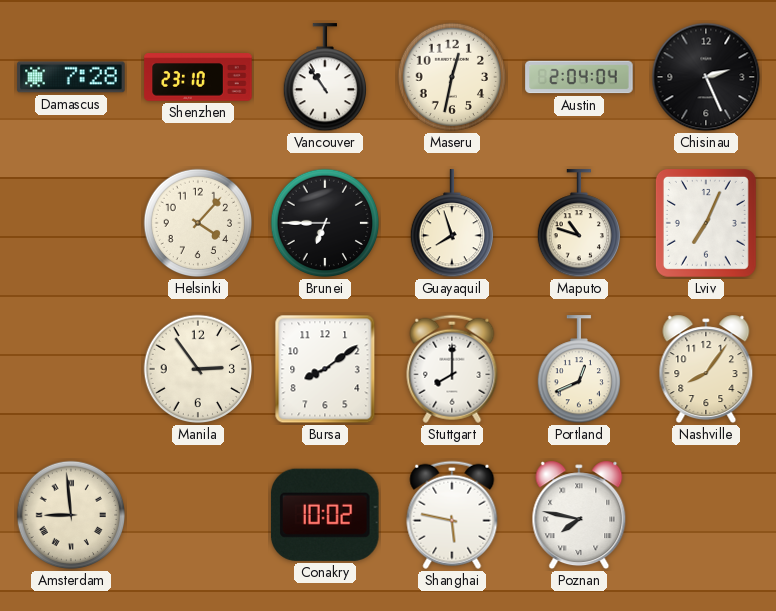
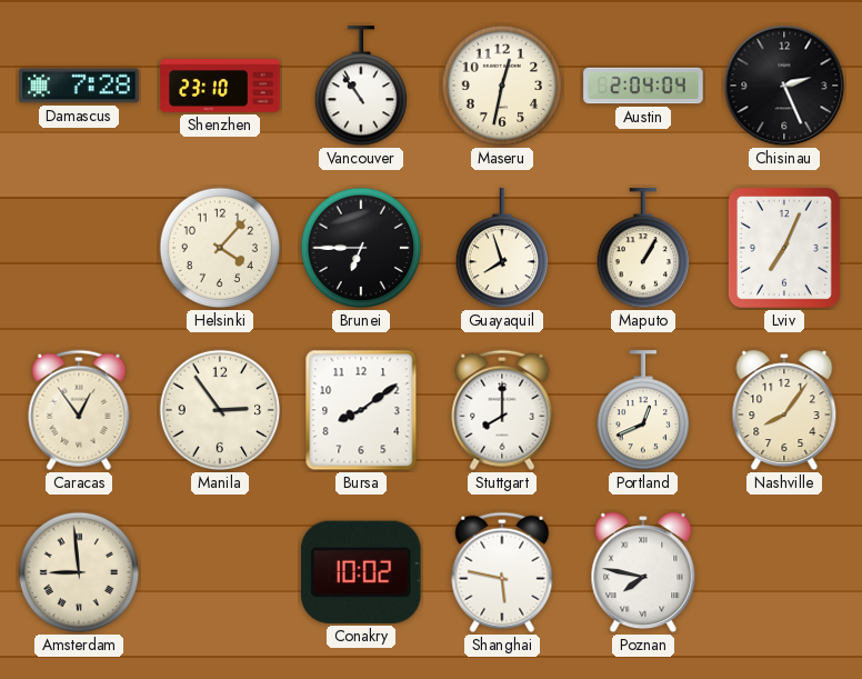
Maputo: 10:48 -> 1:05
Caracas: none -> 12:54
